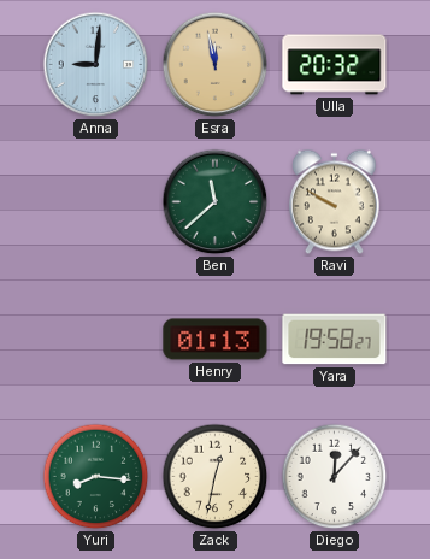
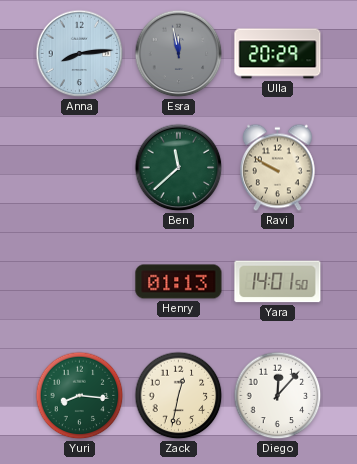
Anna: 9:01 -> 8:14
Esra dial: champagne -> grey
Ulla: 20:32 -> 20:29
Yara: 19:58 -> 14:01
